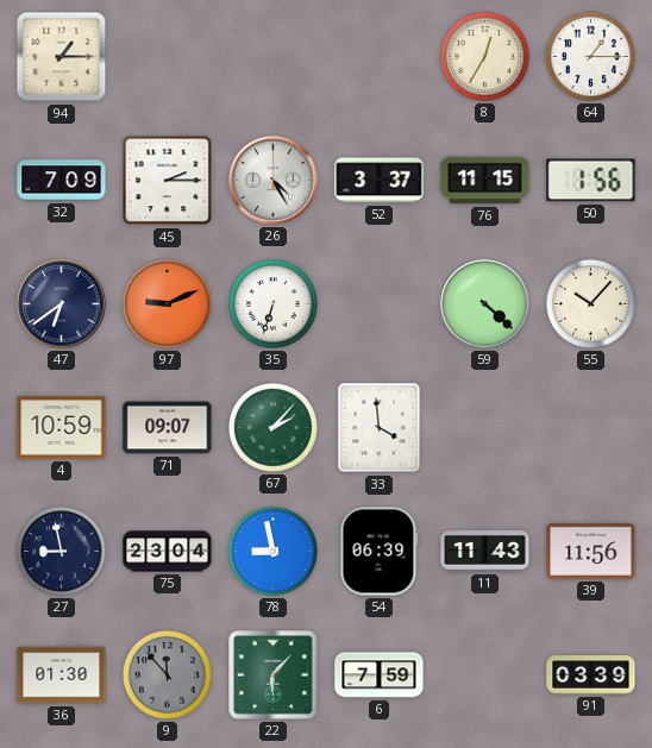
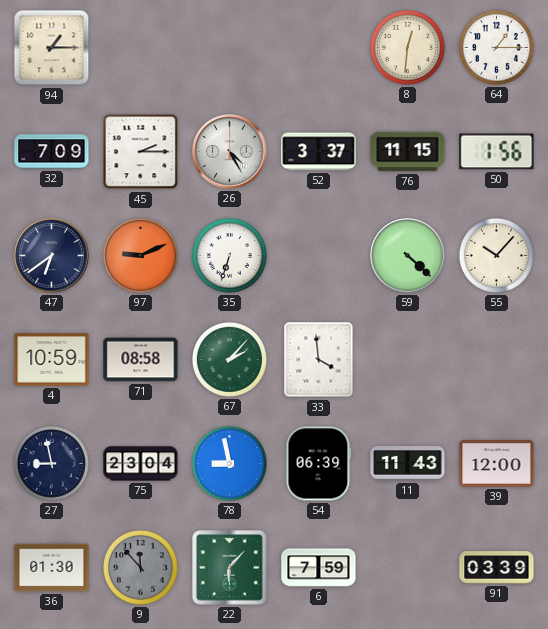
8: 12:35 -> 12:31
71: 09:07 -> 08:58
39: 11:56 -> 12:00
